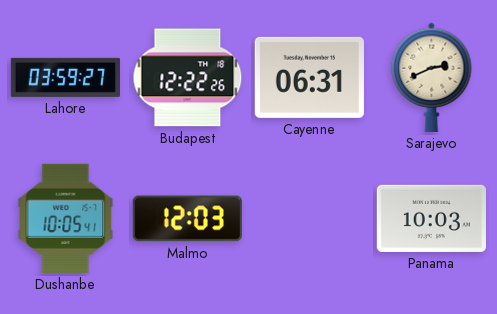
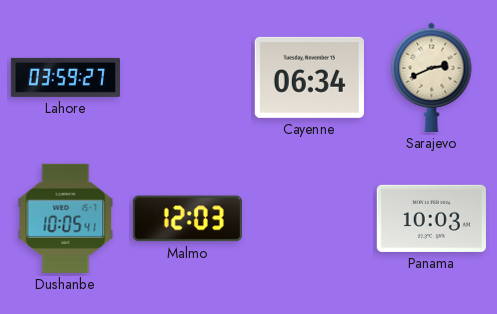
Budapest: 12:22 -> none
Cayenne: 06:31 -> 06:34
